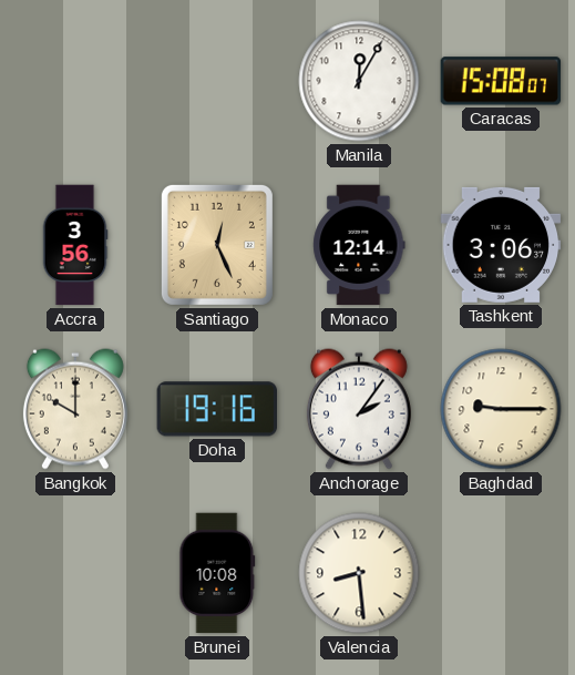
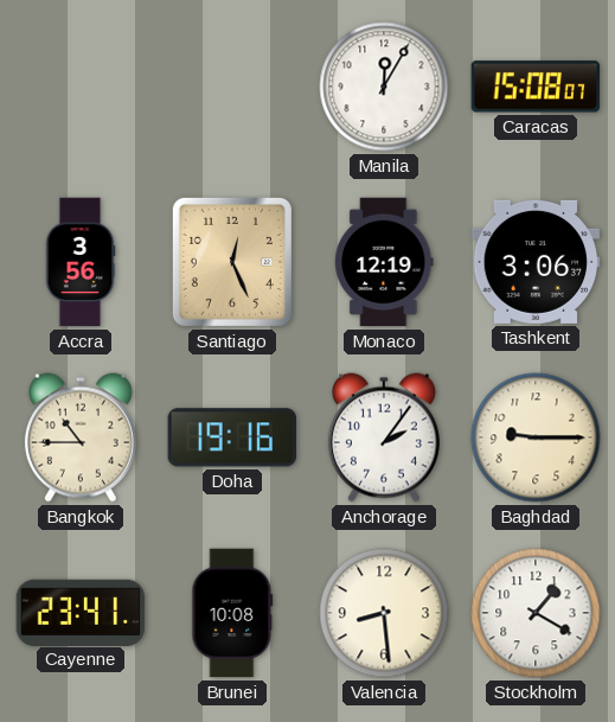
Monaco: 12:14 -> 12:19
Bangkok: 10:00 -> 10:45
Cayenne: none -> 23:41
Stockholm: none -> 1:20
